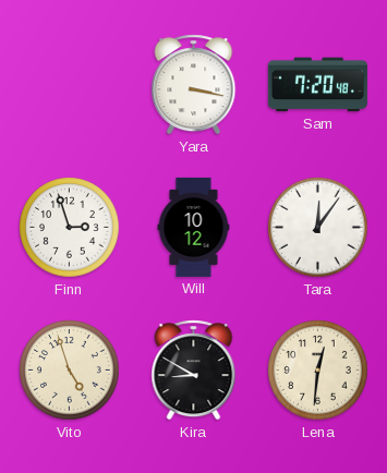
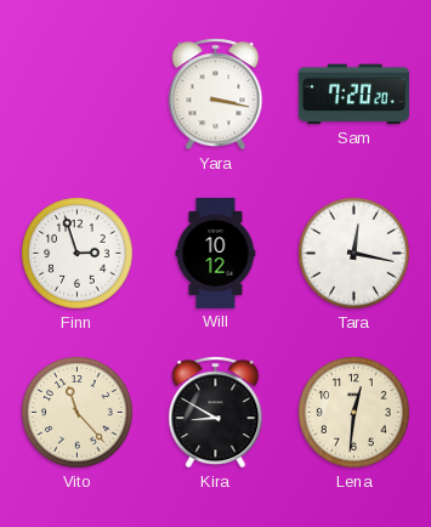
Sam: 7:20:48 -> 7:20:20
Tara: 12:06 -> 12:17
Vito: 4:57 -> 11:23
